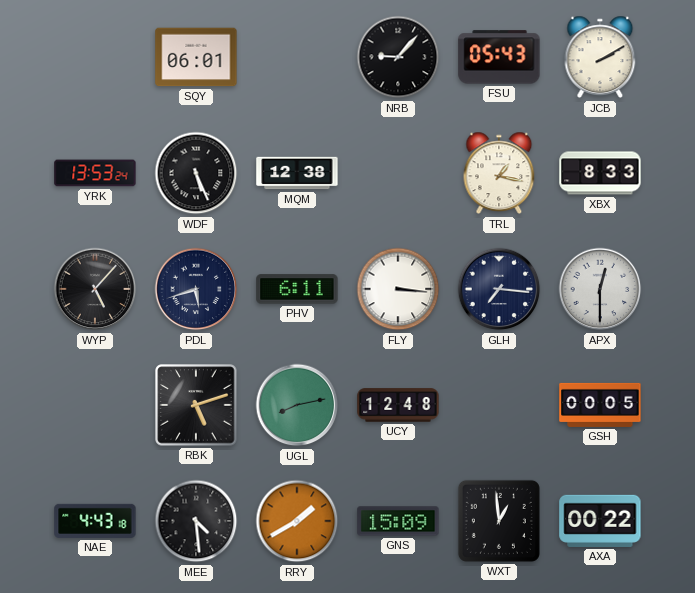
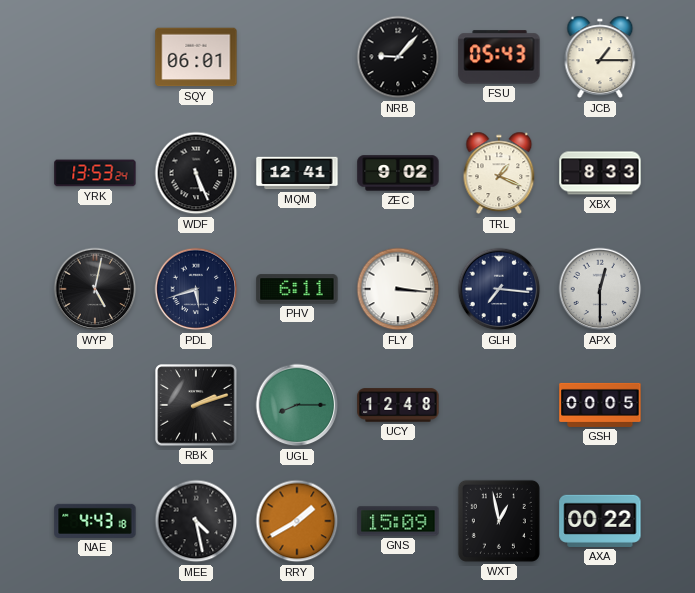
JCB: 2:10 -> 1:15
MQM: 12:38 -> 12:41
ZEC: none -> 9:02
TRL: 1:17 -> 1:19
WYP: 5:07 -> 5:02
RBK: 5:12 -> 2:12
UGL: 8:13 -> 8:15
MEE: 4:29 -> 4:28
WXT: 12:59 -> 12:58
